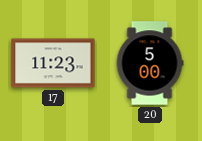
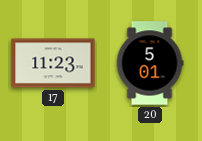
20: 5:00 -> 5:01
